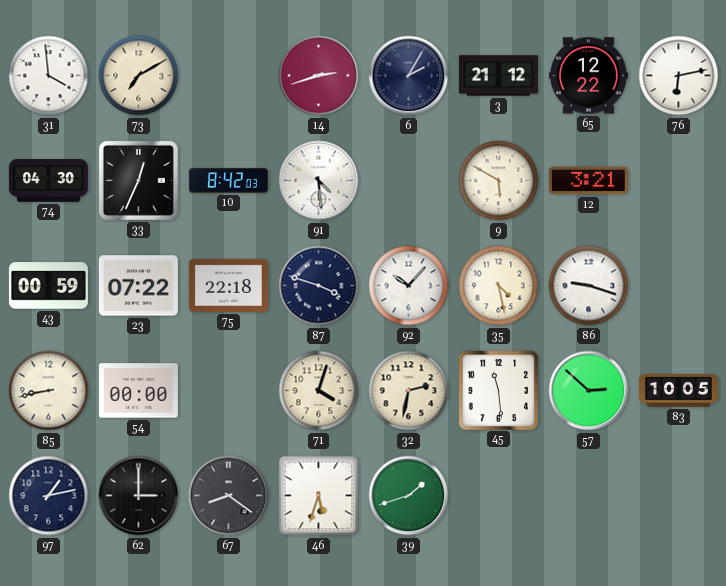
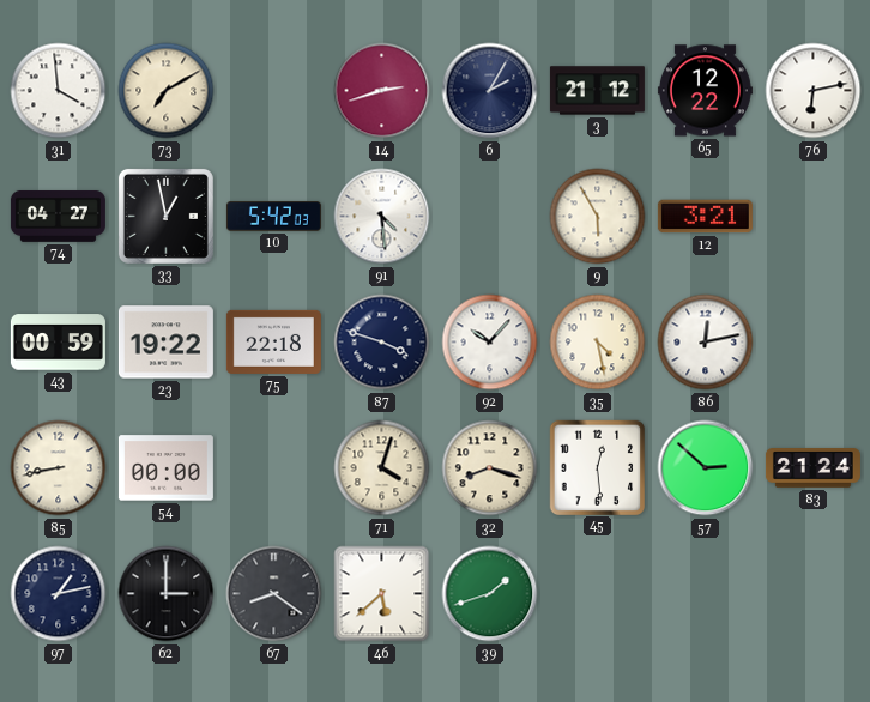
74: 04:30 -> 04:27
33: 12:34 -> 12:58
10: 8:42 -> 5:42
9: 5:50 -> 5:55
23: 07:22 -> 19:22
86: 9:18 -> 12:13
32: 2:32 -> 8:18
45: 11:29 -> 12:29
83: 10:05 -> 21:24
46: 5:33 -> 5:38
